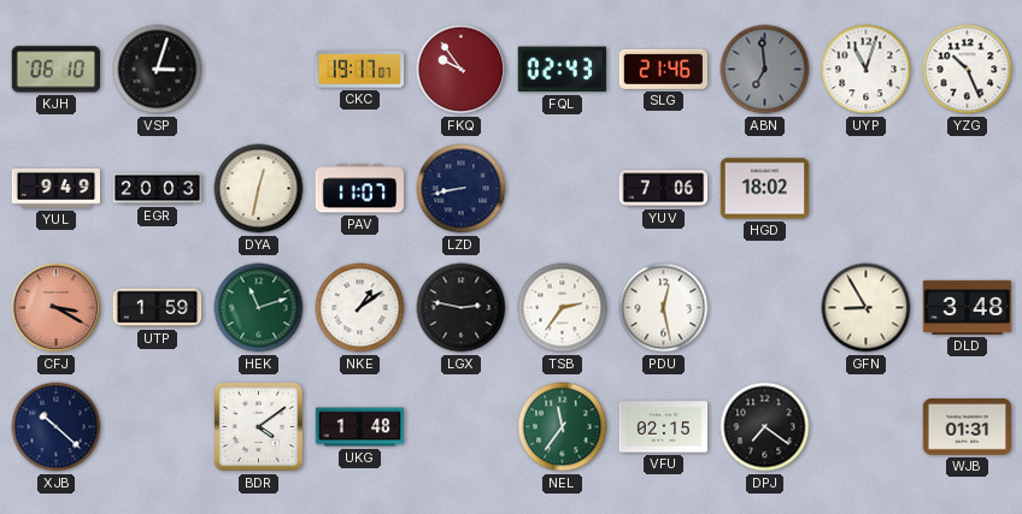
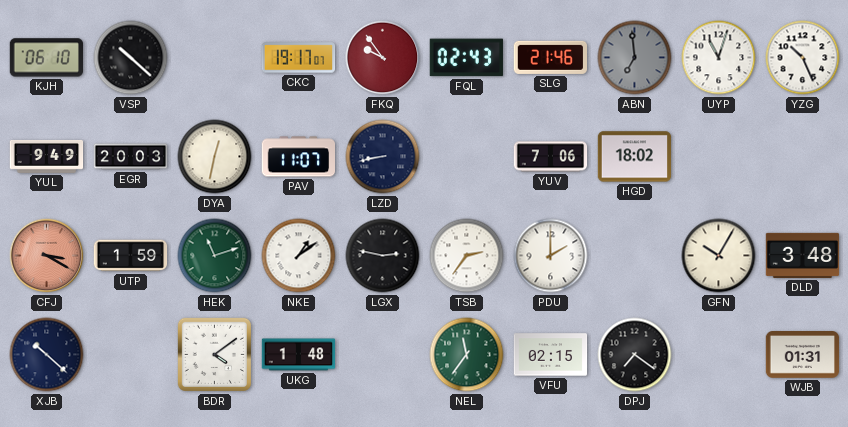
VSP: 3:03 -> 10:22
PDU: 12:28 -> 2:00
GFN: 8:55 -> 10:05
